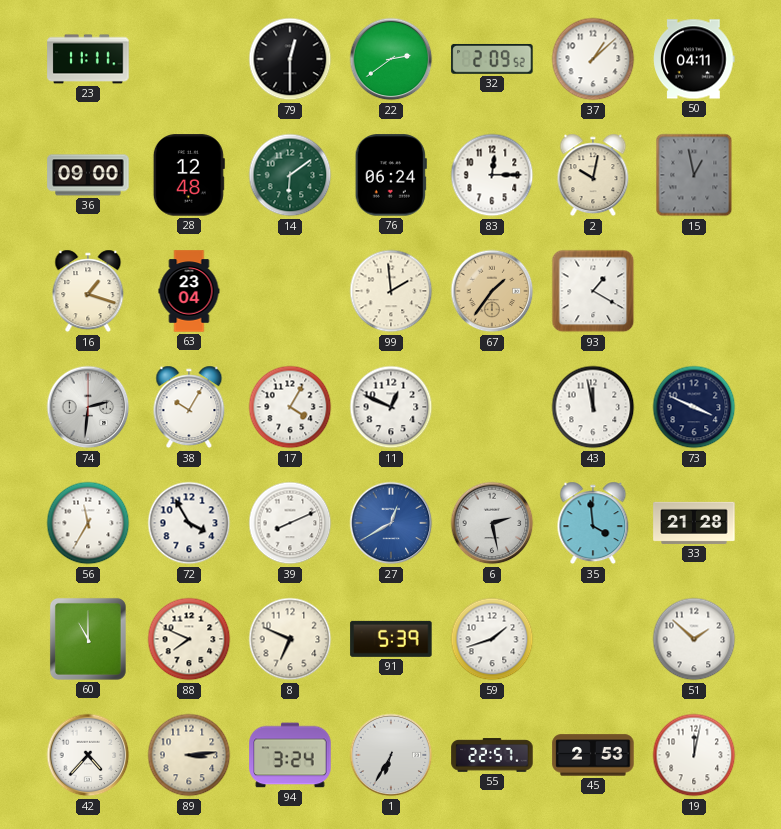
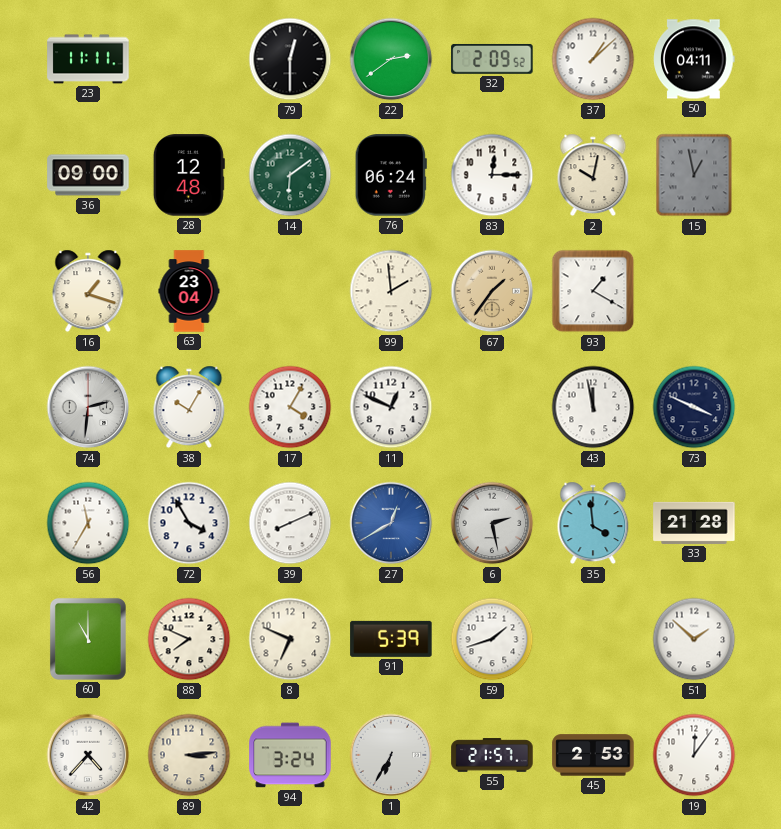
55: 22:57 -> 21:57
19: 12:02 -> 12:06
